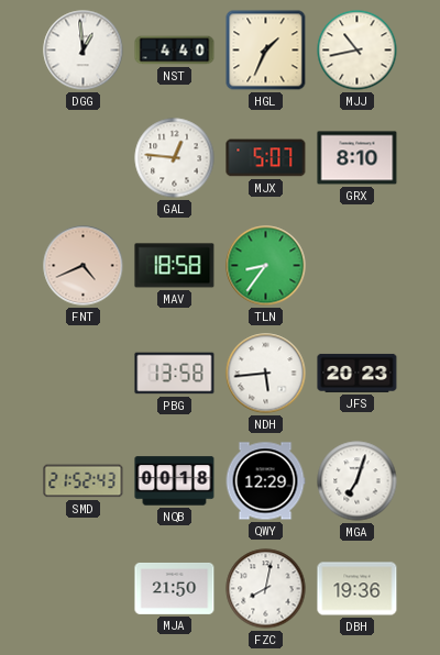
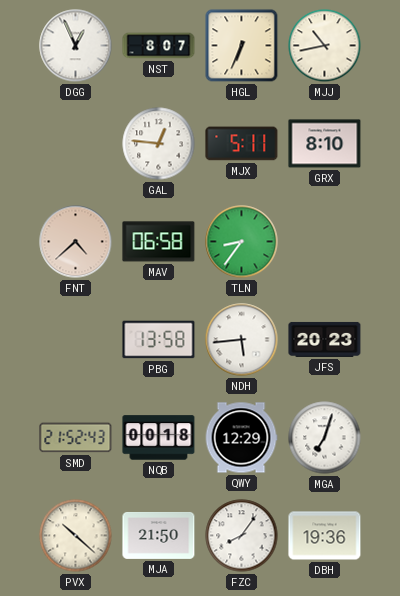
DGG: 12:59 -> 12:56
NST: 4:40 -> 8:07
HGL: 1:34 -> 6:34
MJX: 5:07 -> 5:11
FNT: 4:41 -> 4:38
MAV: 18:58 -> 06:58
PVX: none -> 10:22
FZC: 8:02 -> 8:06
